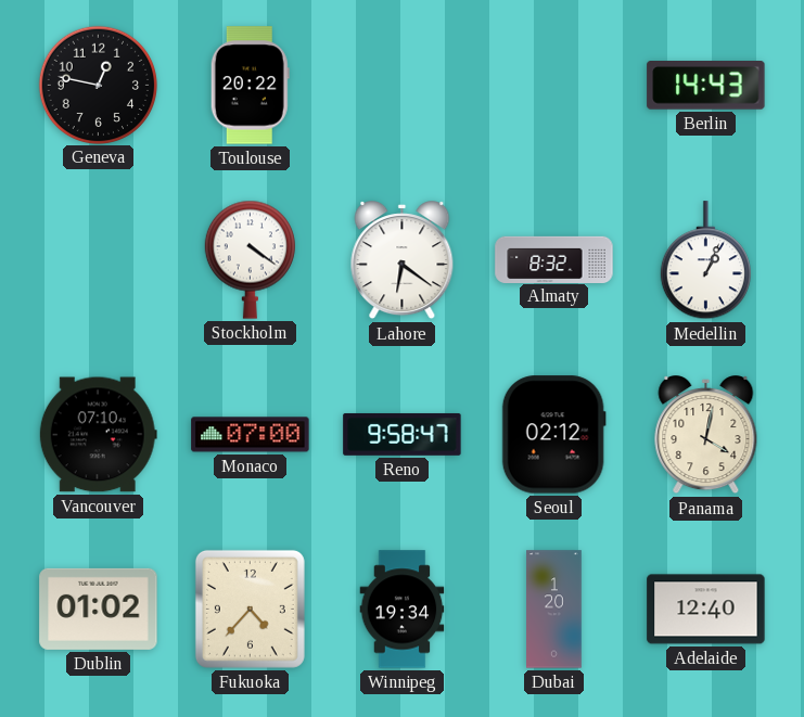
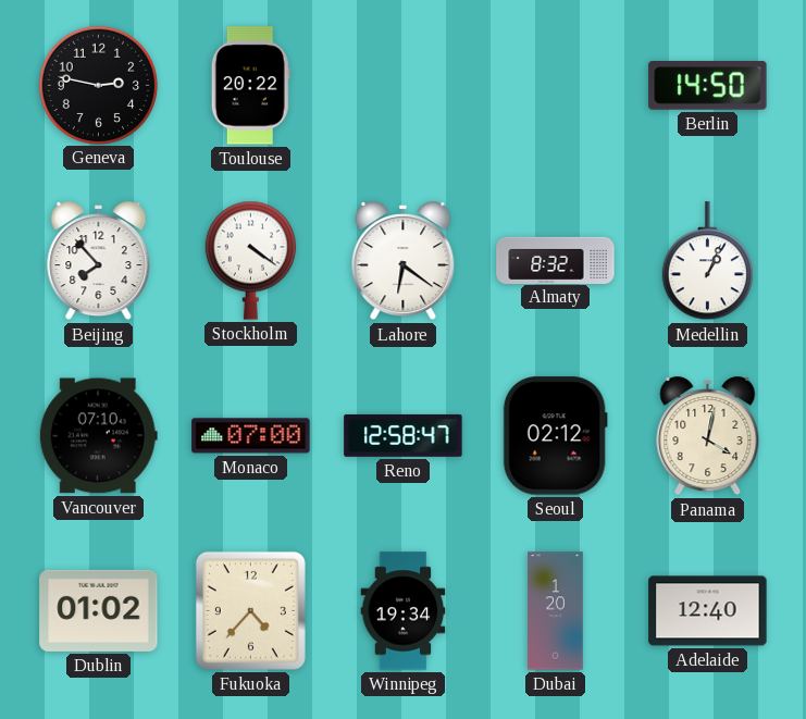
Geneva: 12:47 -> 2:47
Berlin: 14:43 -> 14:50
Beijing: none -> 7:53
Reno: 9:58 -> 12:58
